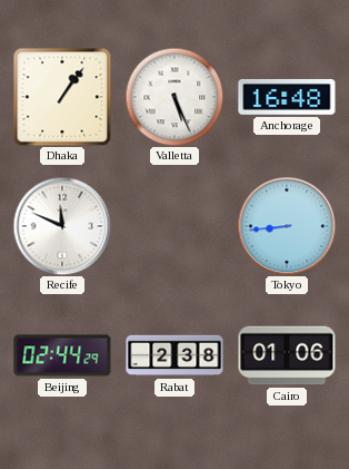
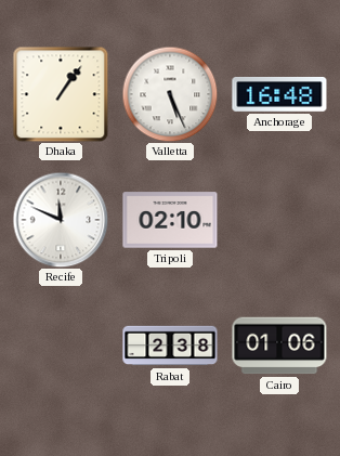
Tripoli: none -> 02:10
Tokyo: 8:44 -> none
Beijing: 02:44 -> none
